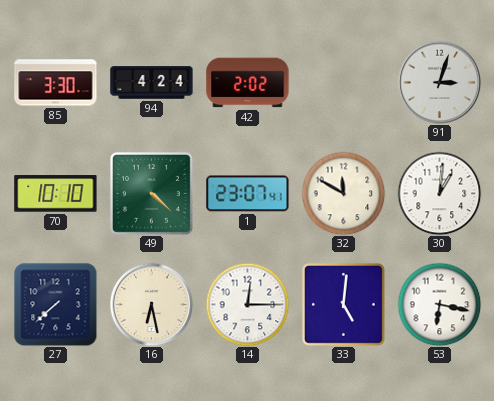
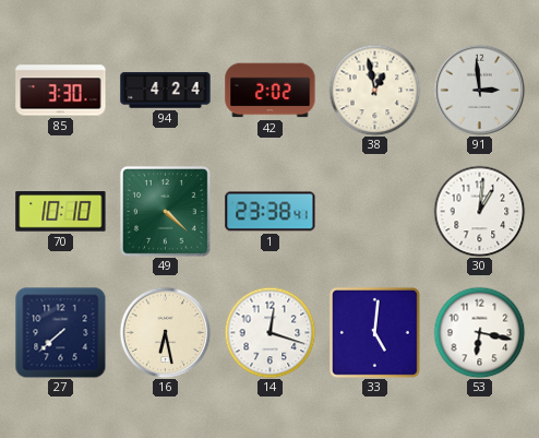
38: none -> 12:58
91: 3:03 -> 2:59
1: 23:07 -> 23:38
32: 11:50 -> none
14: 12:15 -> 12:18
